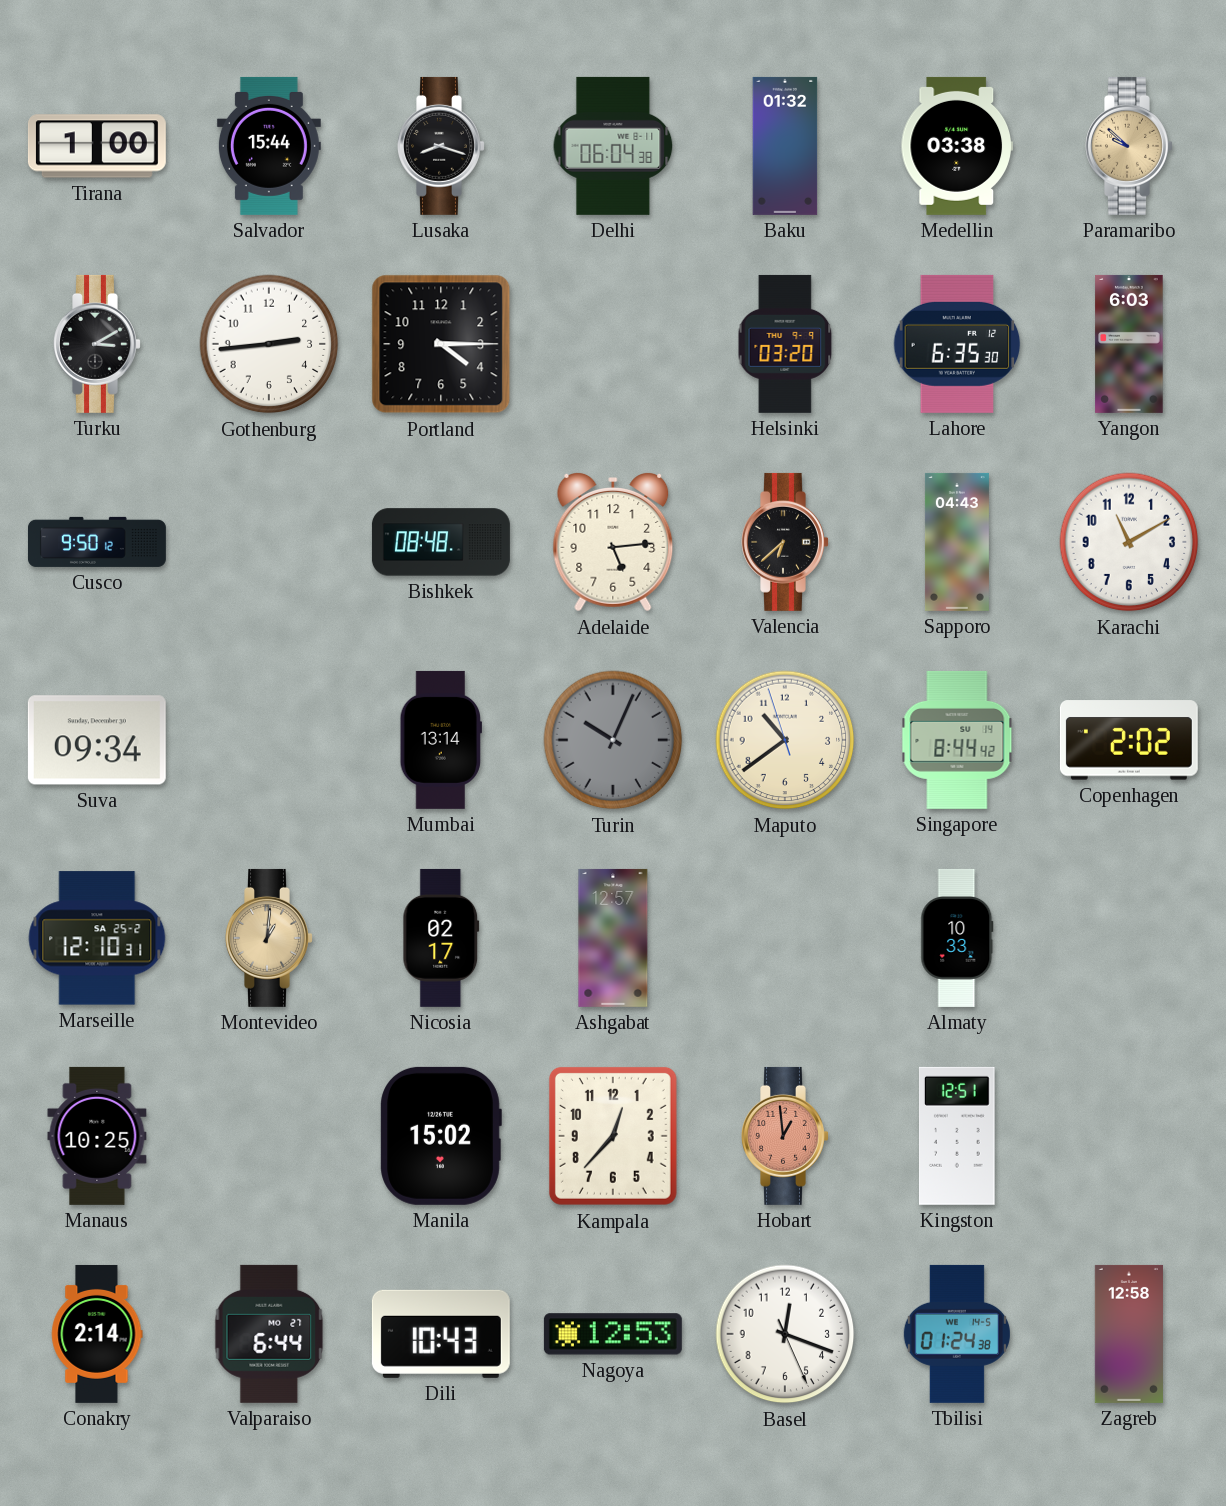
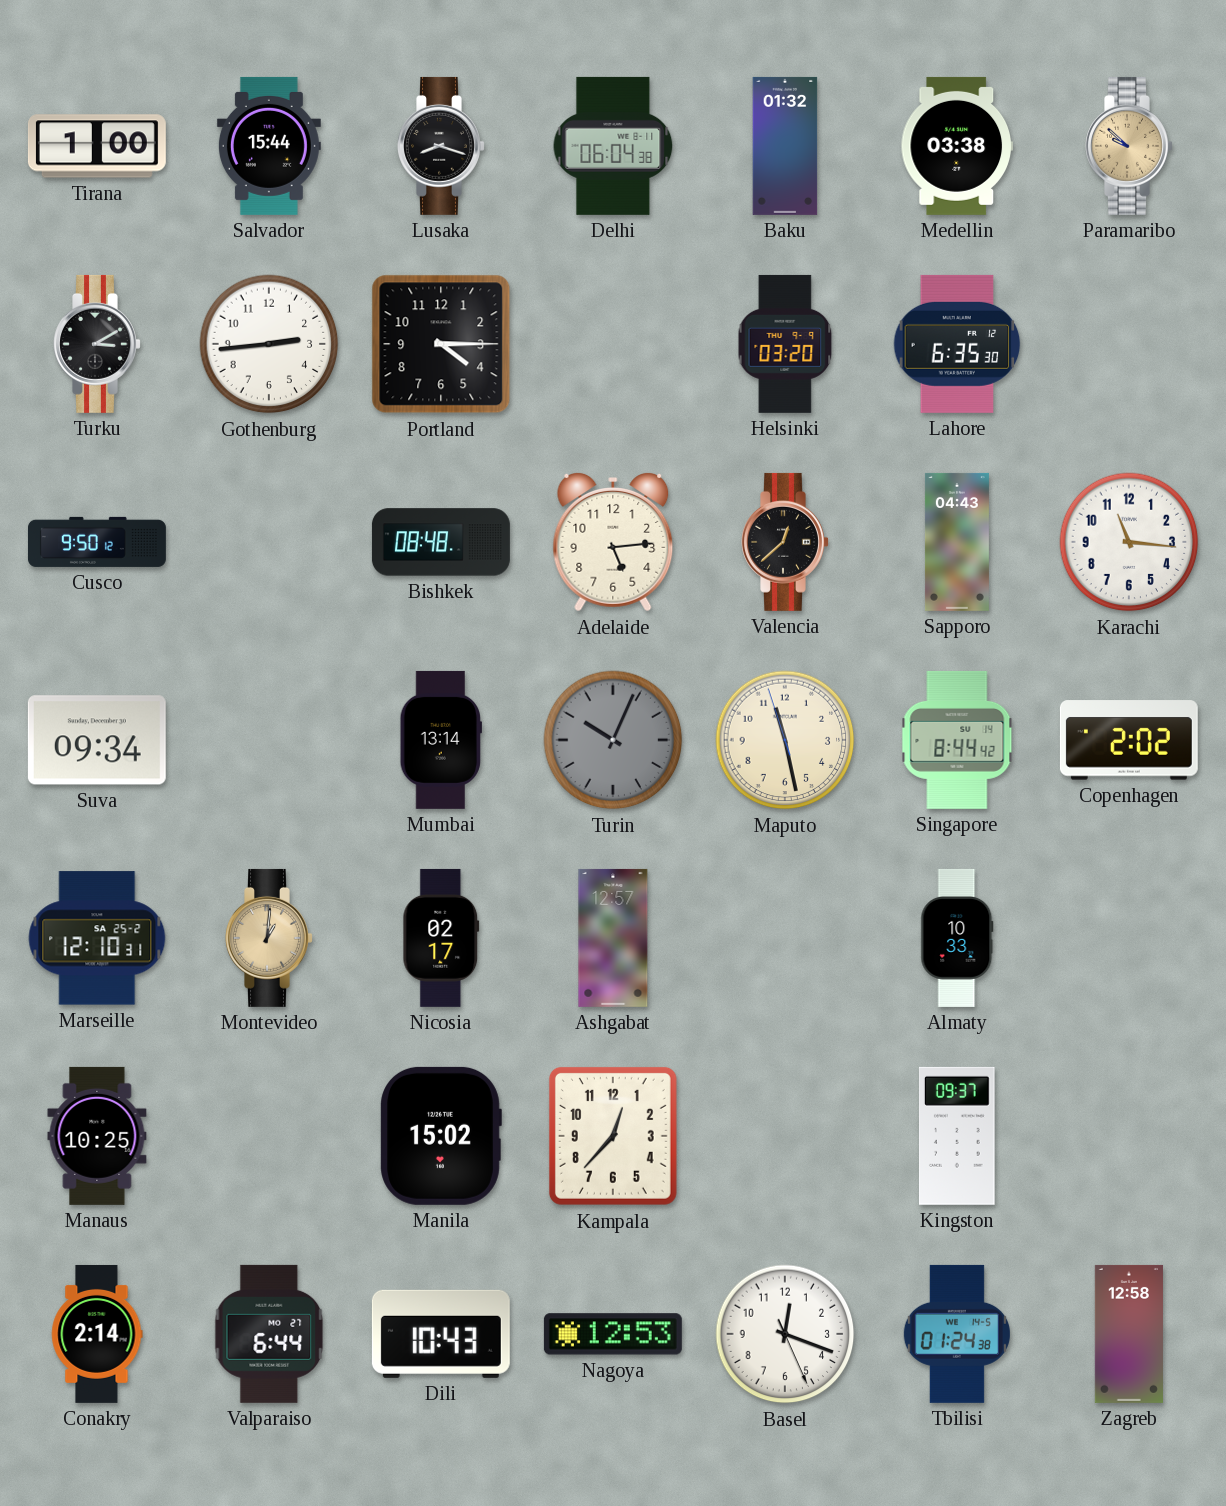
Yangon: 6:03 -> none
Valencia: 6:38 -> 12:38
Karachi: 11:10 -> 11:16
Maputo: 10:38 -> 11:27
Hobart: 12:59 -> none
Kingston: 12:51 -> 09:37
